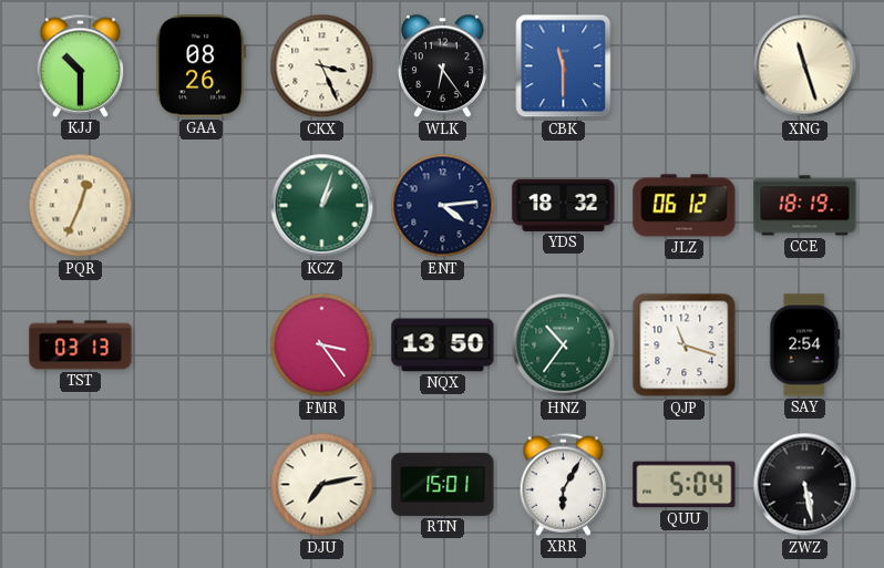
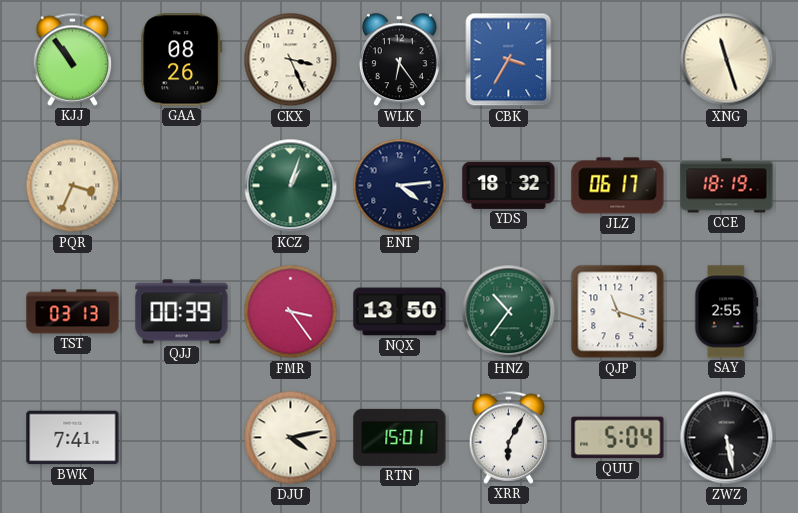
KJJ: 10:30 -> 10:54
CBK: 11:30 -> 3:35
PQR: 12:34 -> 3:34
JLZ: 06:12 -> 06:17
QJJ: none -> 00:39
SAY: 2:54 -> 2:55
BWK: none -> 7:41
DJU: 7:13 -> 4:13
